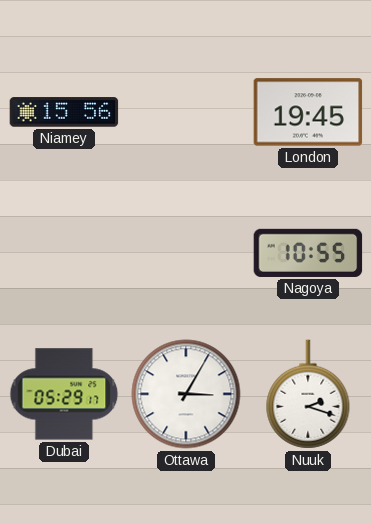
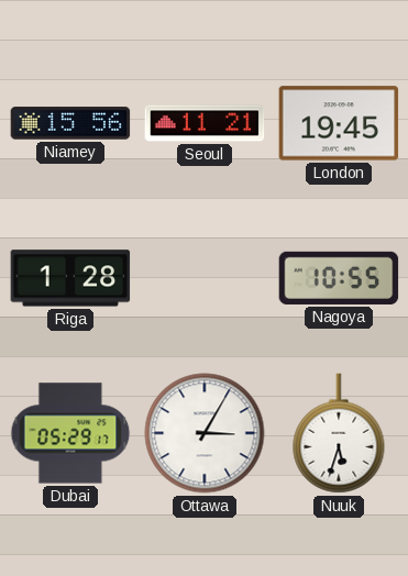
Seoul: none -> 11:21
Riga: none -> 1:28
Nuuk: 2:18 -> 5:33
